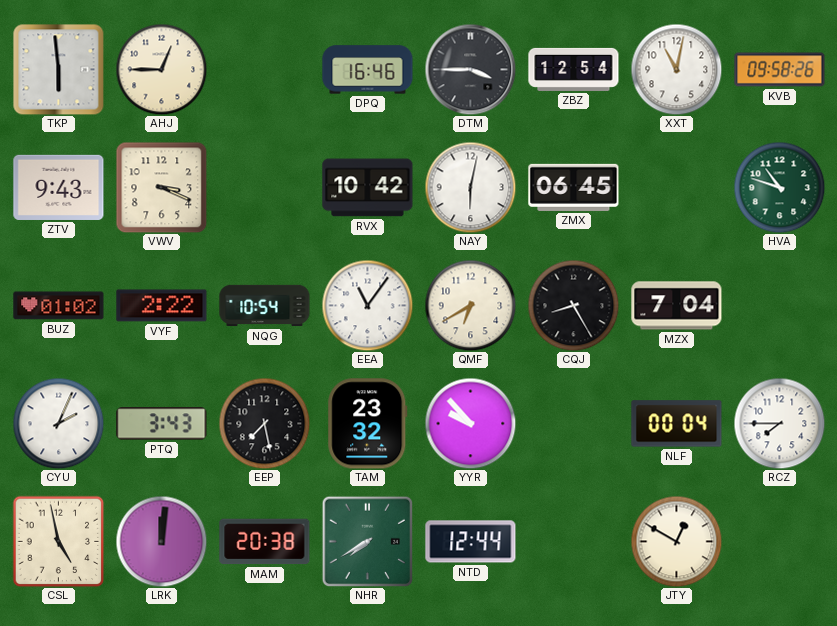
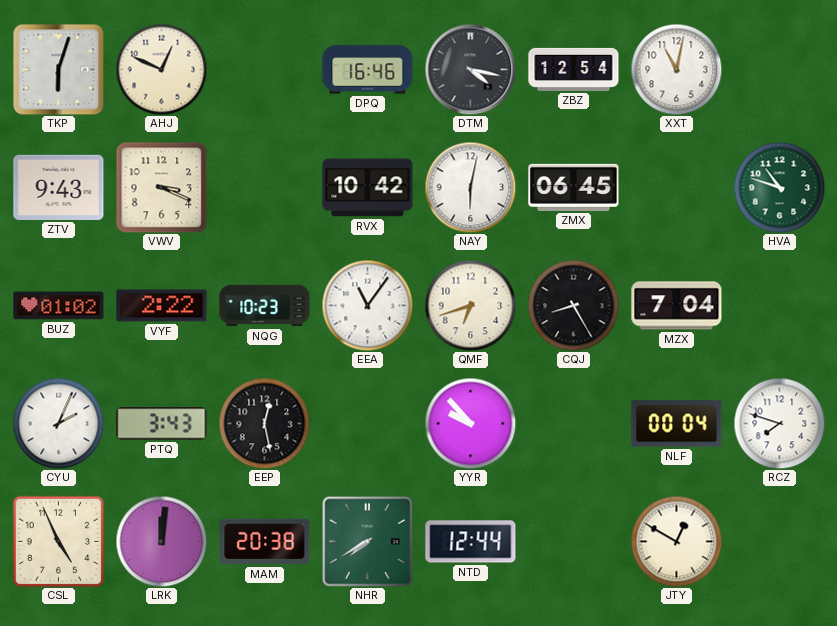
TKP: 5:59 -> 6:03
AHJ: 12:45 -> 12:49
DTM: 3:45 -> 4:17
KVB: 09:58 -> none
NQG: 10:54 -> 10:23
QMF: 6:40 -> 6:42
EEP: 7:28 -> 12:28
TAM: 23:32 -> none
RCZ: 7:45 -> 7:48
CSL: 4:58 -> 4:56
